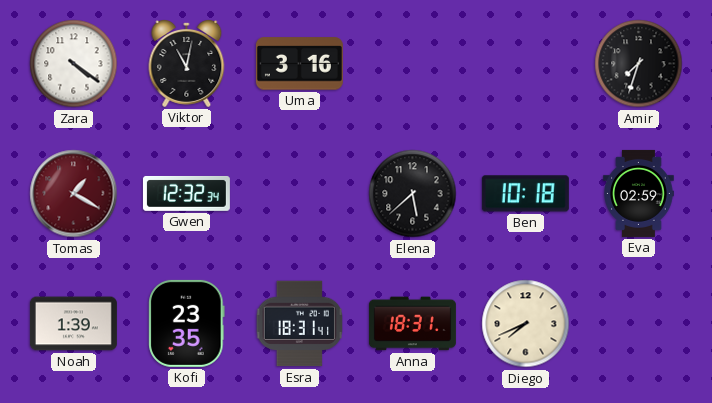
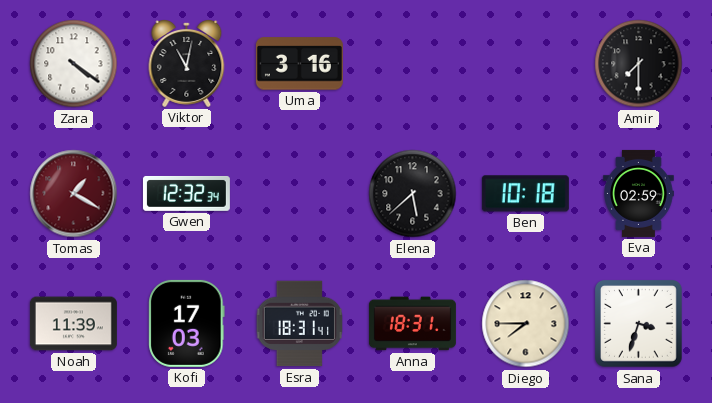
Amir: 7:33 -> 7:30
Noah: 1:39 -> 11:39
Kofi: 23:35 -> 17:03
Diego: 7:41 -> 7:45
Sana: none -> 3:33
